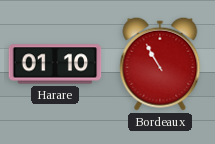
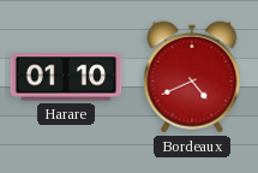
Bordeaux: 10:55 -> 4:41
